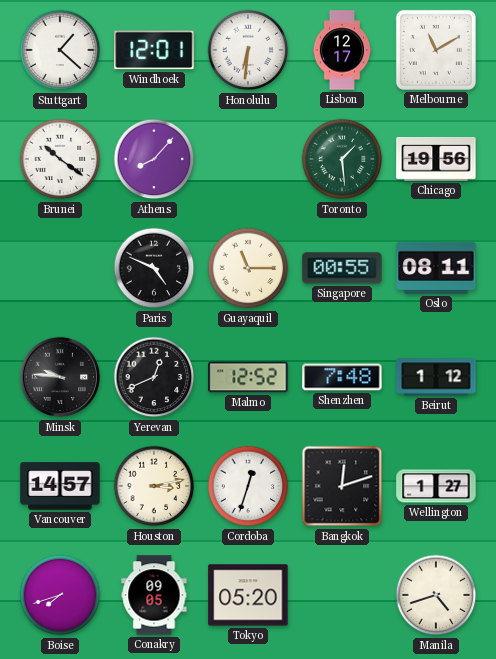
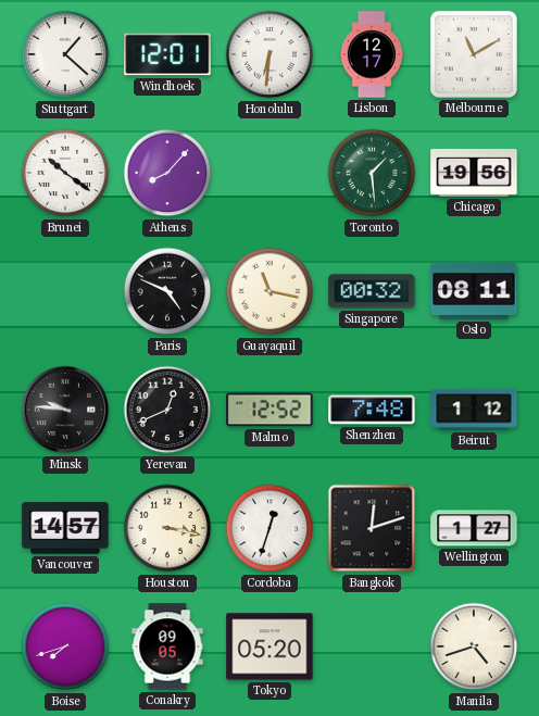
Guayaquil: 11:15 -> 11:17
Singapore: 00:55 -> 00:32
Houston: 3:13 -> 3:17
